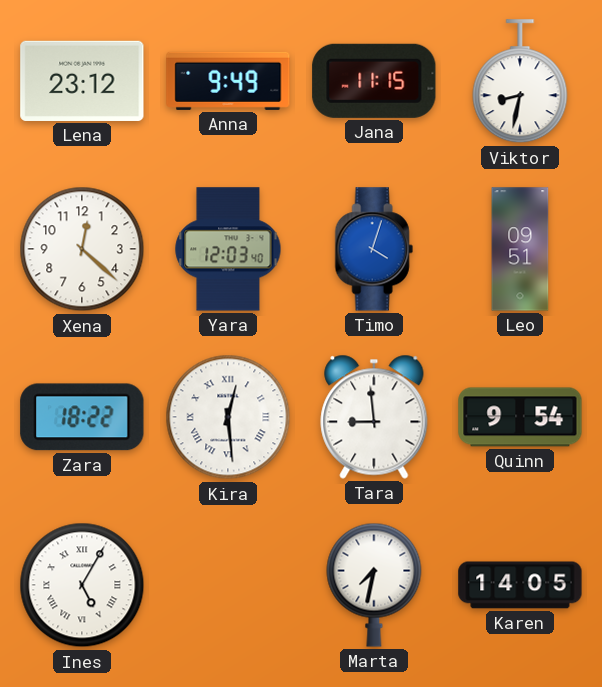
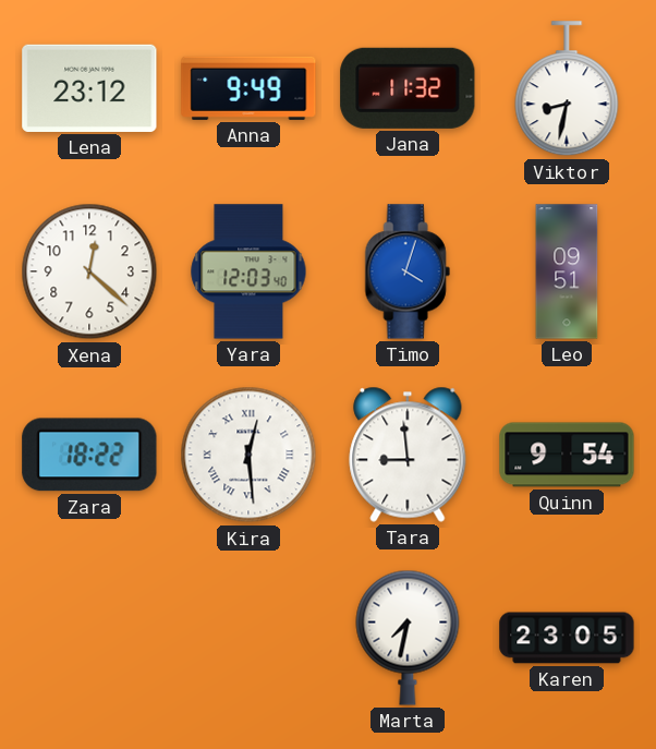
Jana: 11:15 -> 11:32
Ines: 5:05 -> none
Karen: 14:05 -> 23:05
